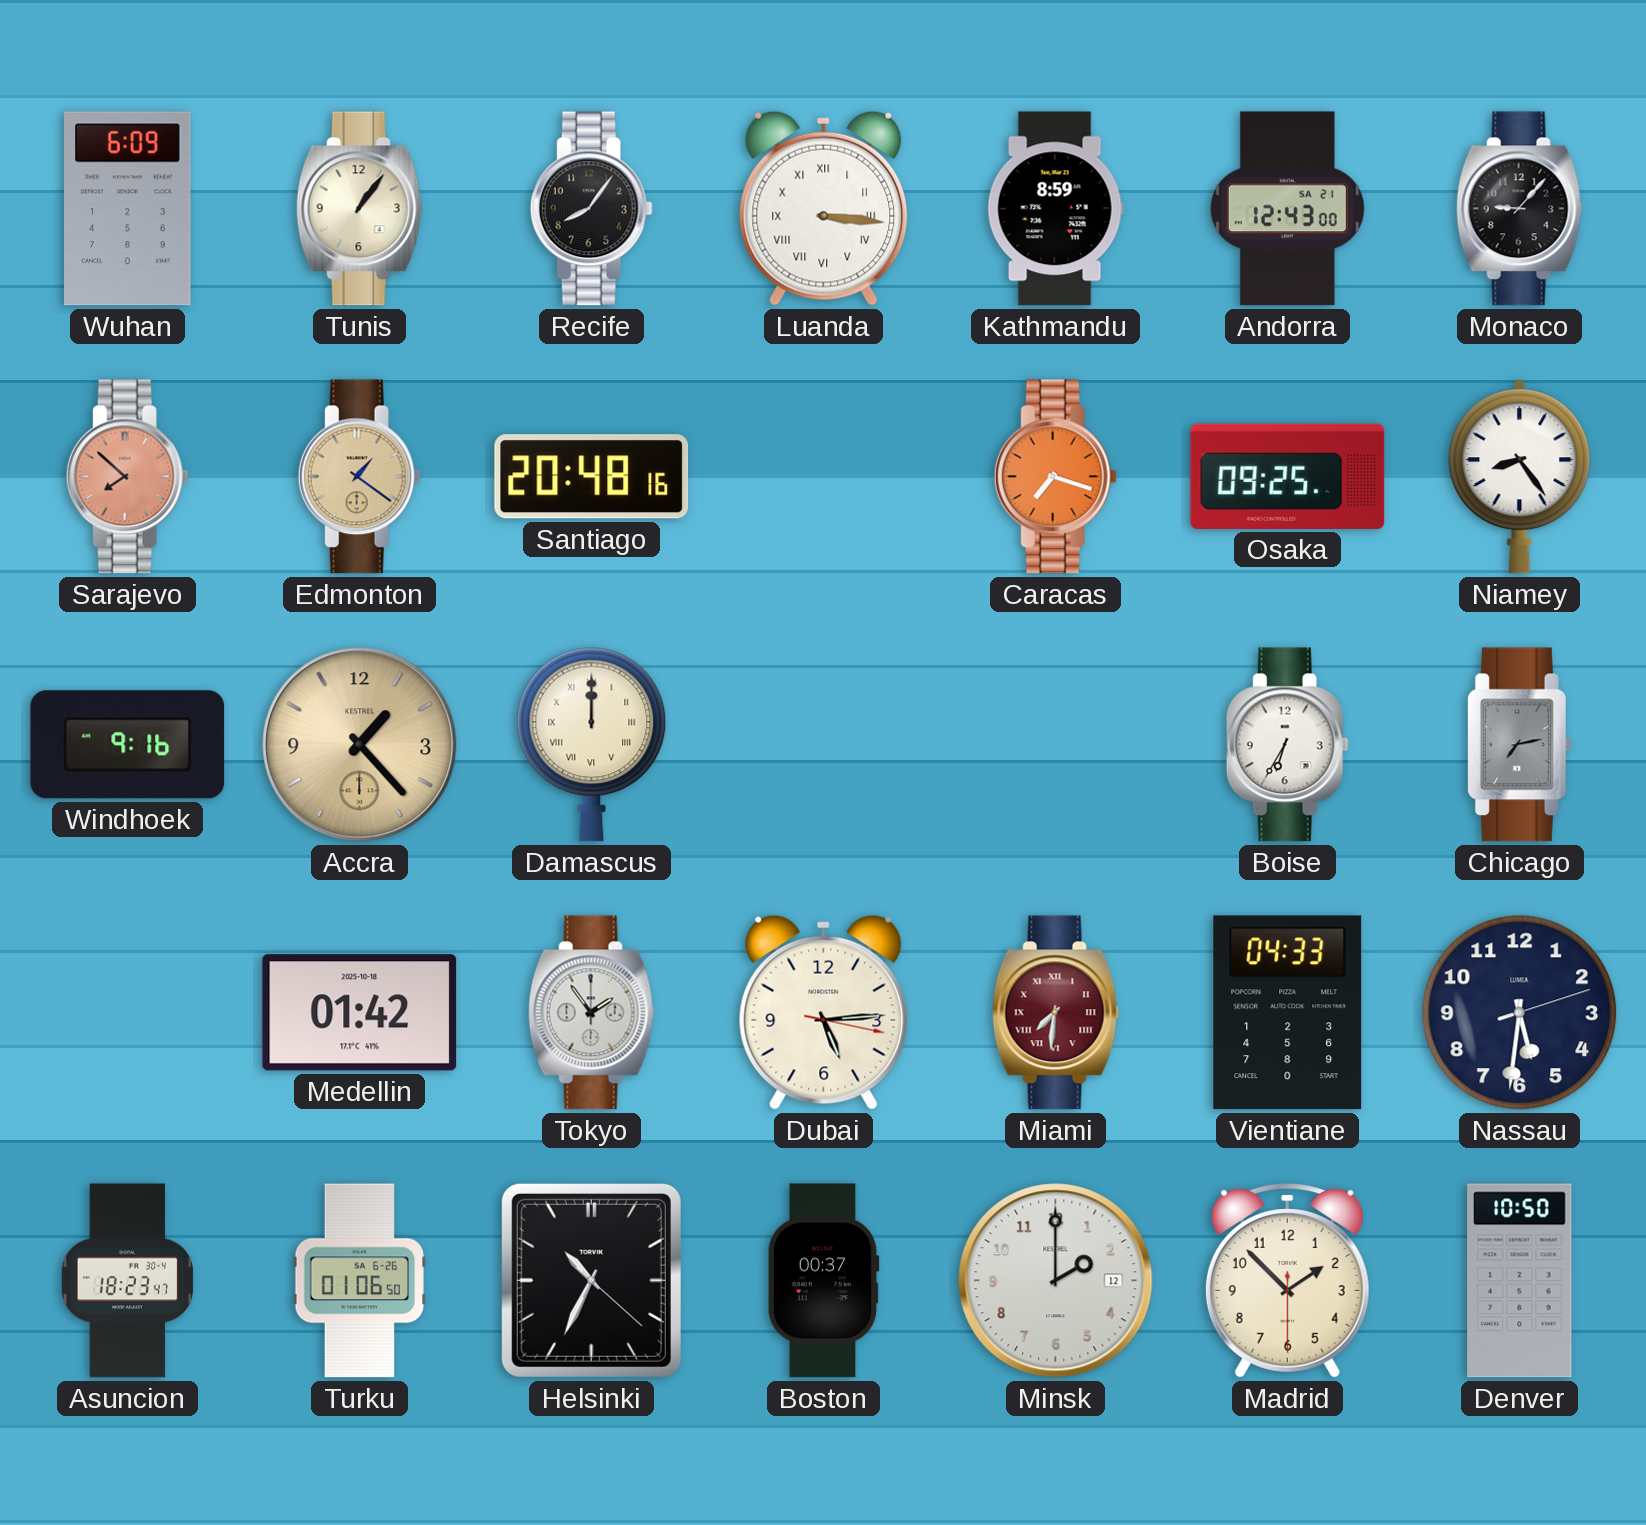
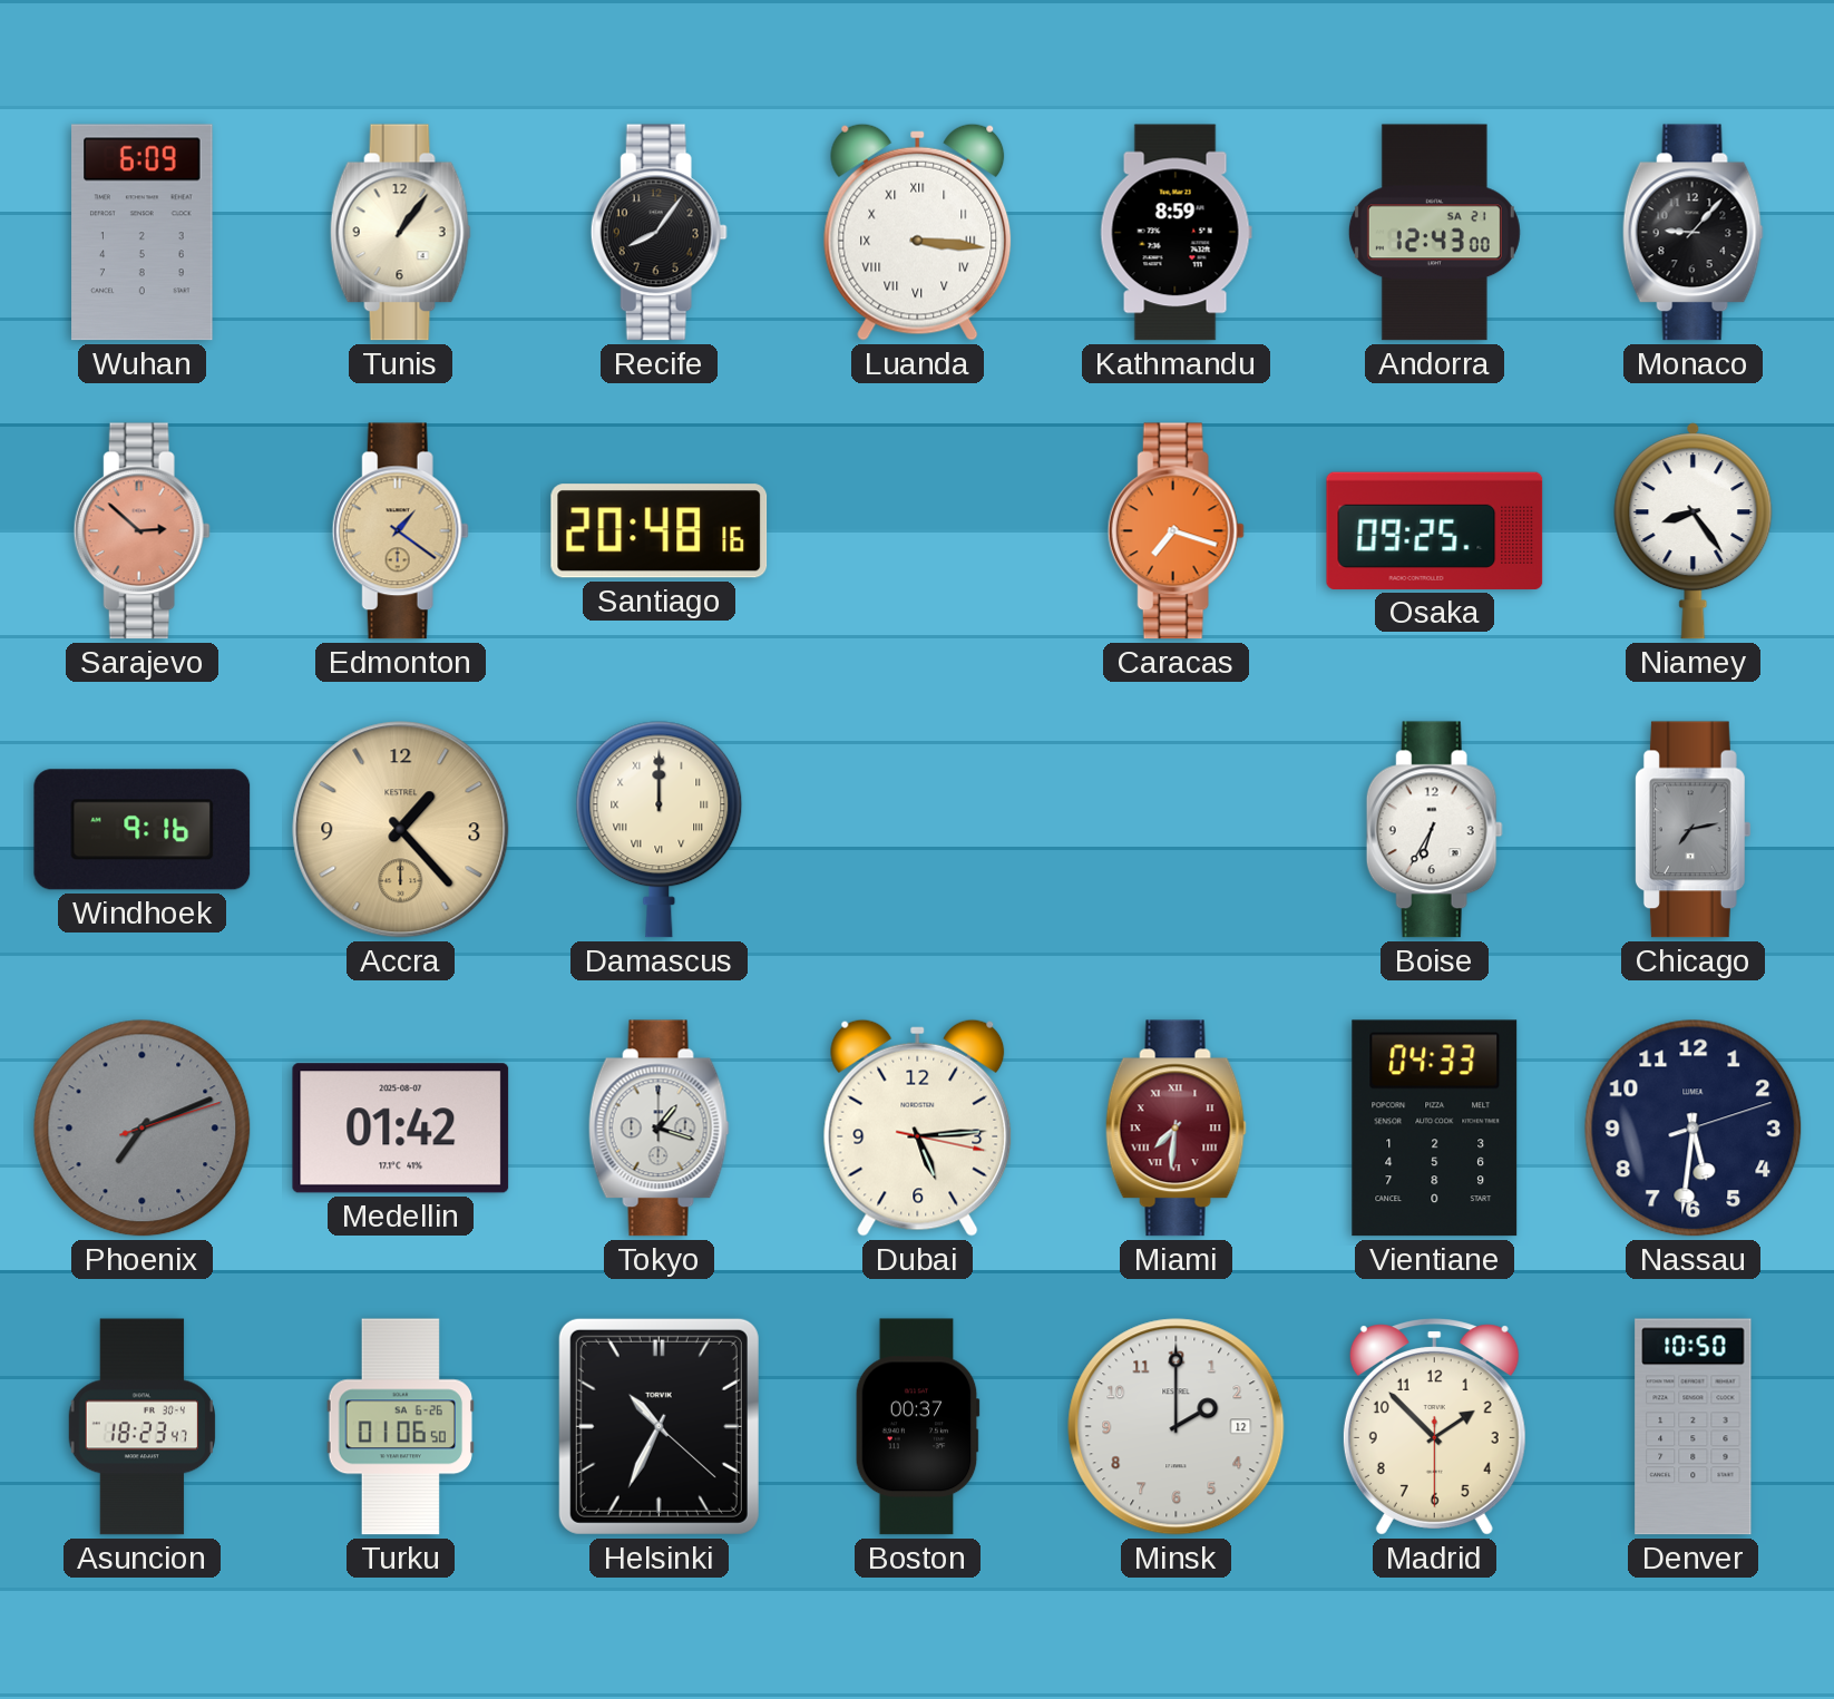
Sarajevo: 7:52 -> 2:52
Phoenix: none -> 7:11
Medellin date: 2025-10-18 -> 2025-08-07
Tokyo: 1:54 -> 1:18
